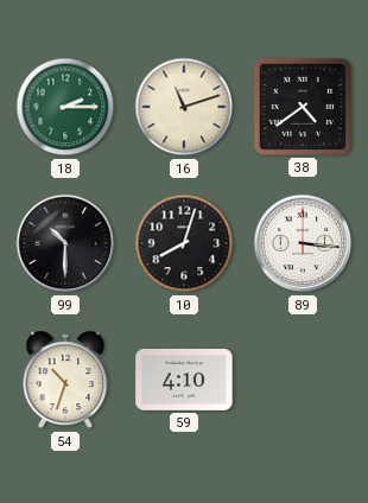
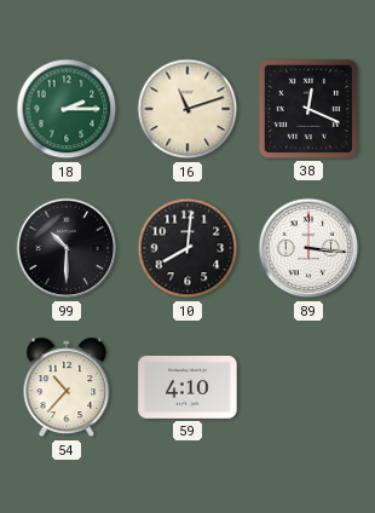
38: 4:39 -> 12:19
10: 8:03 -> 8:01
54: 10:33 -> 10:37
